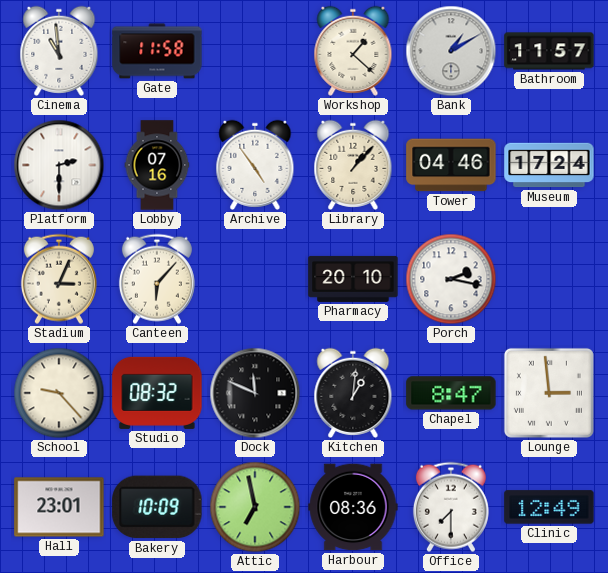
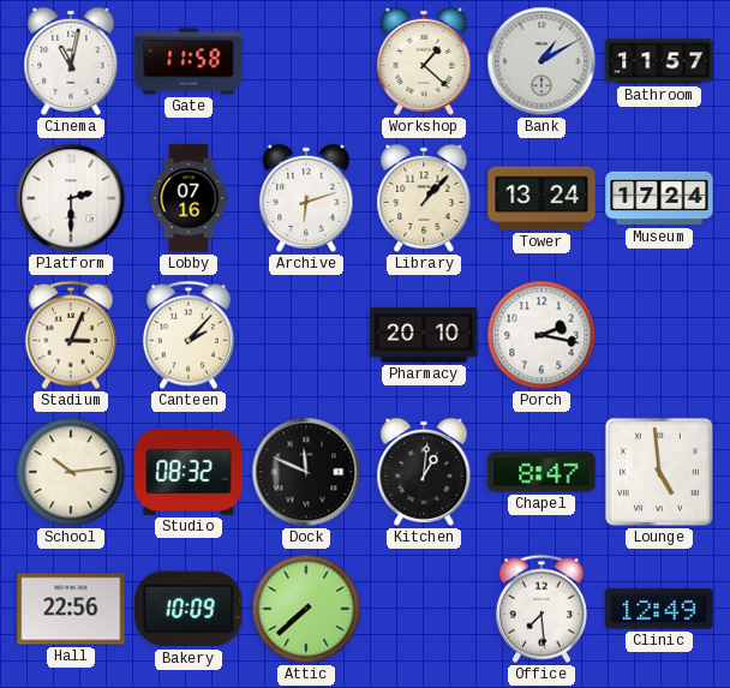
Cinema: 10:59 -> 11:02
Archive: 4:54 -> 6:12
Tower: 04:46 -> 13:24
Canteen: 6:07 -> 2:07
School: 9:23 -> 10:14
Lounge: 2:59 -> 4:59
Hall: 23:01 -> 22:56
Attic: 6:58 -> 7:38
Harbour: 08:36 -> none
Office: 7:30 -> 7:29
